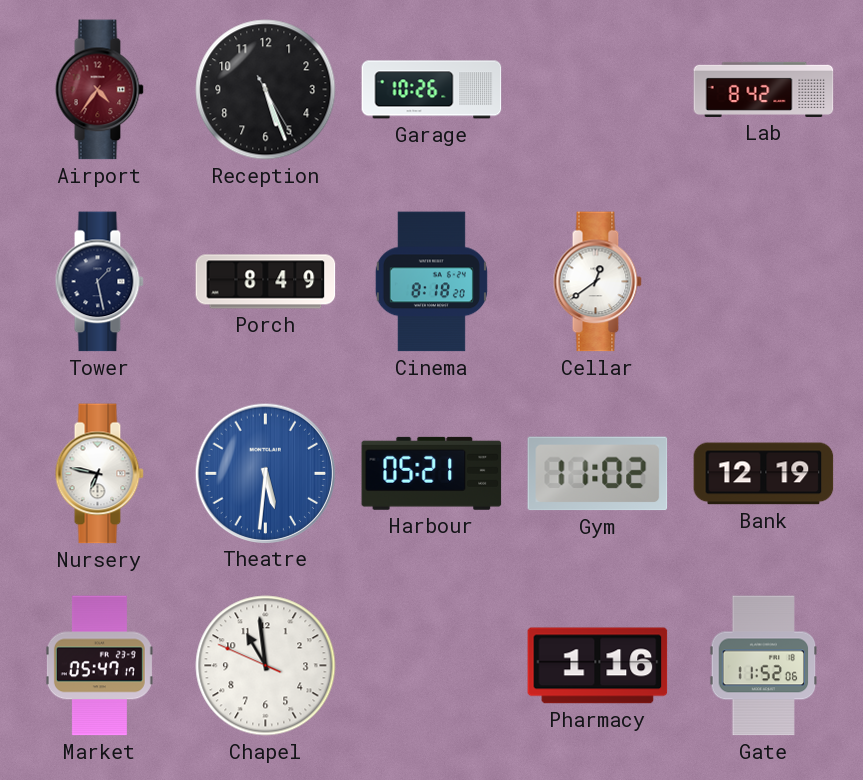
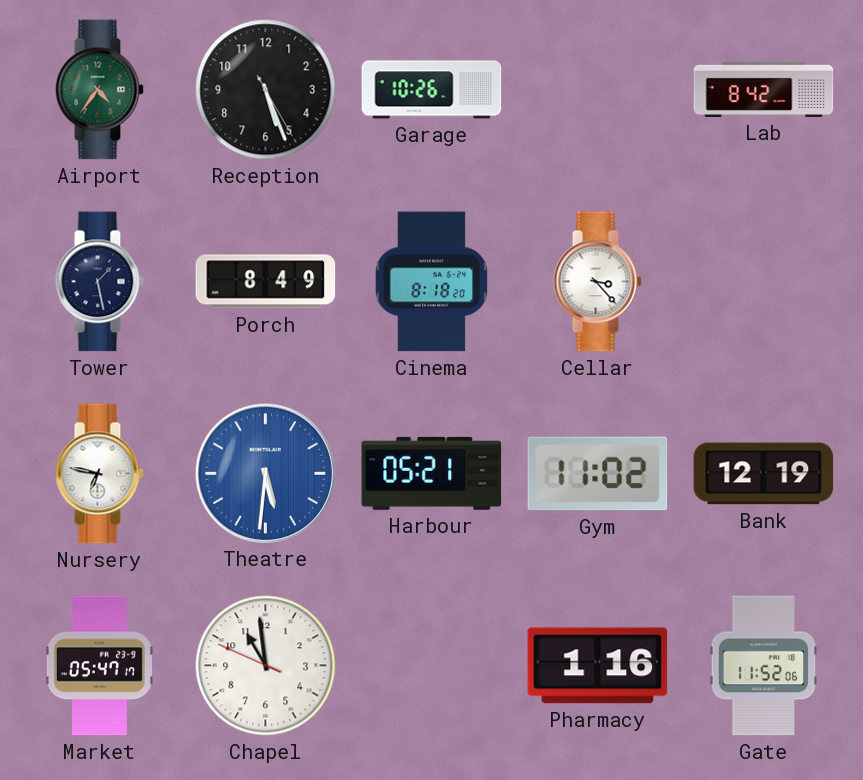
Airport dial: burgundy -> green
Cellar: 12:39 -> 3:23
